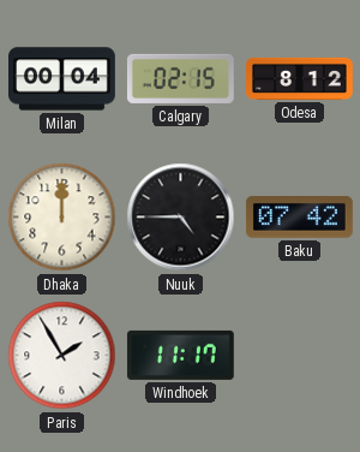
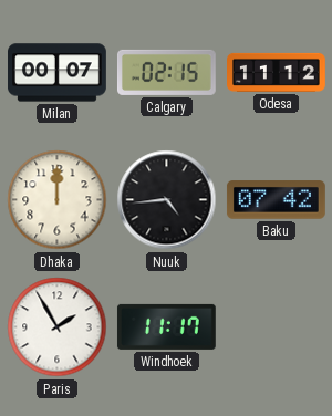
Milan: 00:04 -> 00:07
Odesa: 8:12 -> 11:12
Nuuk: 4:45 -> 4:44
